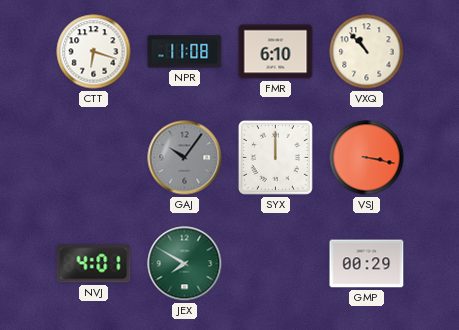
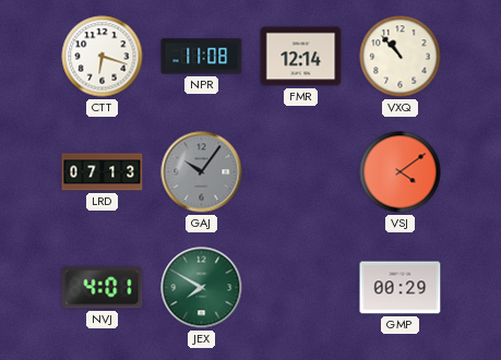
FMR: 6:10 -> 12:14
LRD: none -> 07:13
SYX: 12:00 -> none
VSJ: 3:17 -> 4:09
